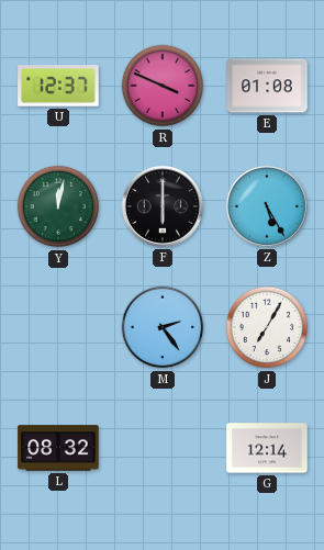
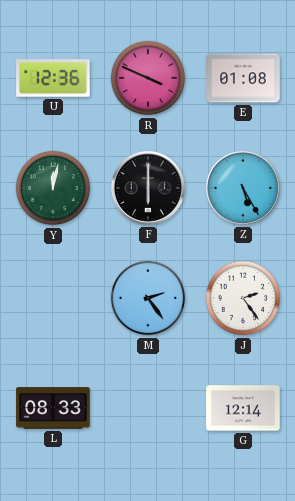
U: 12:37 -> 12:36
J: 7:05 -> 2:24
L: 08:32 -> 08:33
